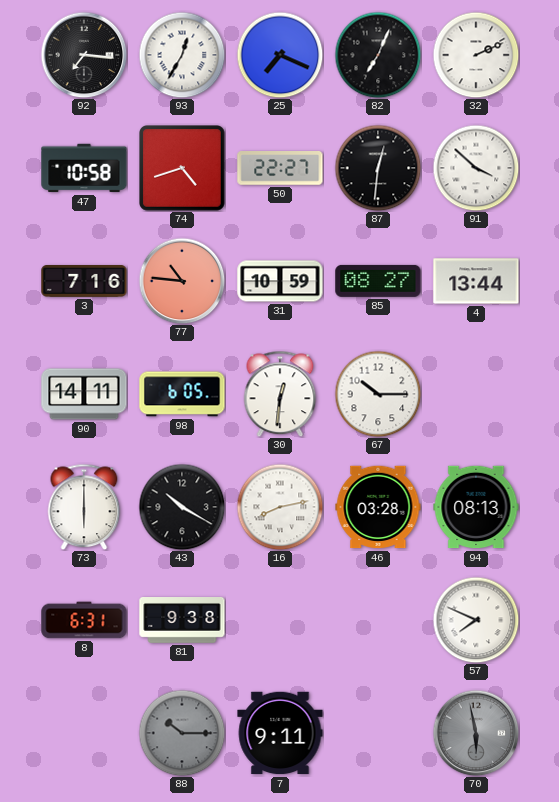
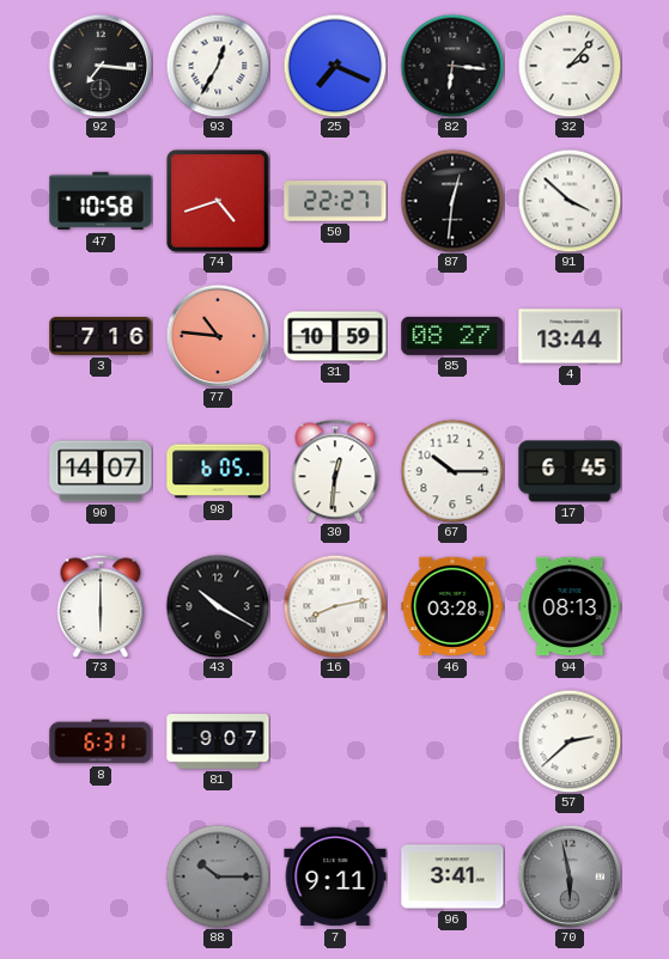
82: 7:04 -> 6:16
32: 2:11 -> 2:07
90: 14:11 -> 14:07
17: none -> 6:45
81: 9:38 -> 9:07
57: 7:49 -> 2:38
96: none -> 3:41
